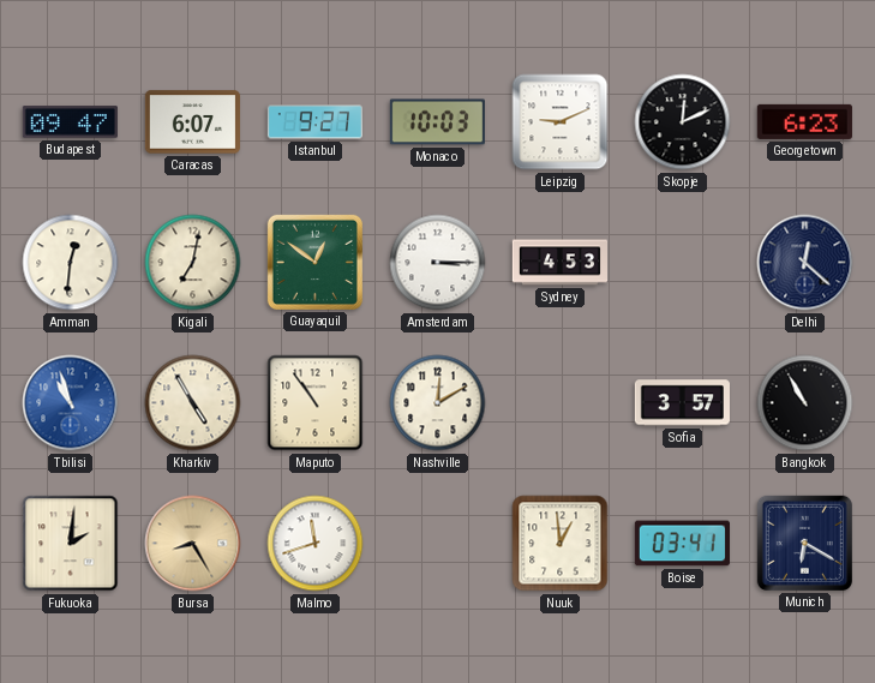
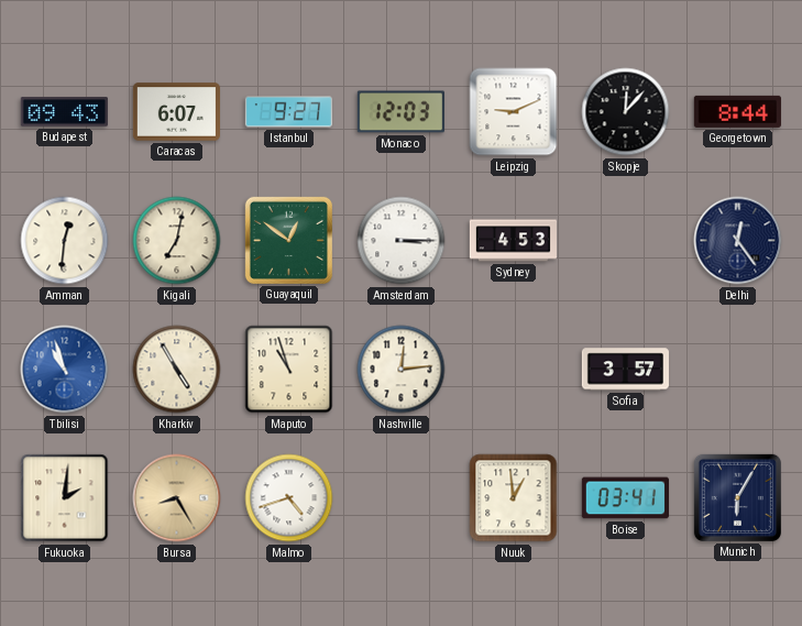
Budapest: 09:47 -> 09:43
Monaco: 10:03 -> 12:03
Skopje: 12:11 -> 12:07
Georgetown: 6:23 -> 8:44
Delhi: 12:22 -> 12:24
Maputo: 10:54 -> 10:57
Nashville: 12:10 -> 12:14
Bangkok: 10:55 -> none
Malmo: 11:42 -> 4:42
Munich: 6:20 -> 6:05
